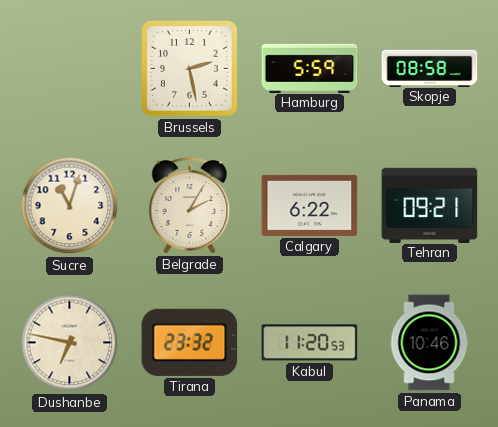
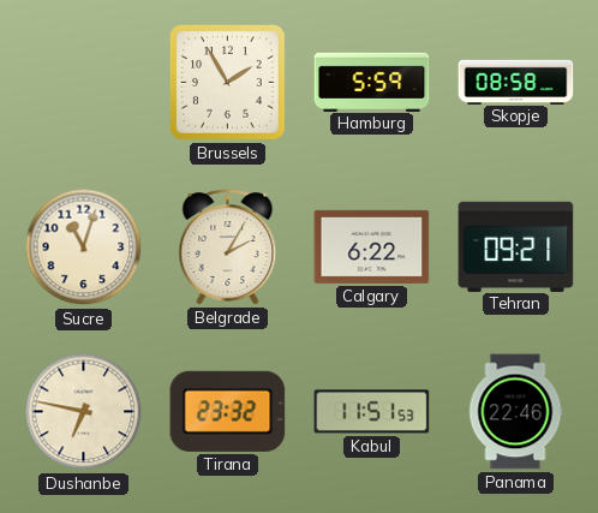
Brussels: 2:28 -> 1:55
Kabul: 11:20 -> 11:51
Panama: 10:46 -> 22:46
